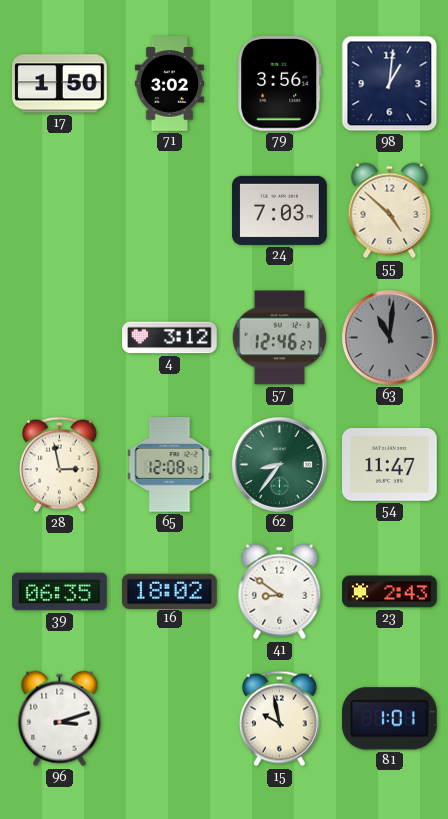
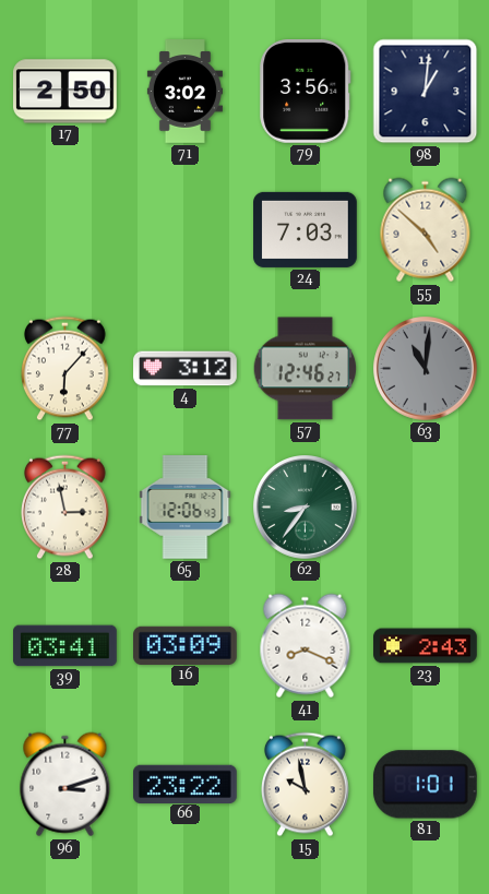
17: 1:50 -> 2:50
77: none -> 6:07
65: 12:08 -> 12:06
54: 11:47 -> none
39: 06:35 -> 03:41
16: 18:02 -> 03:09
41: 8:51 -> 8:19
66: none -> 23:22
